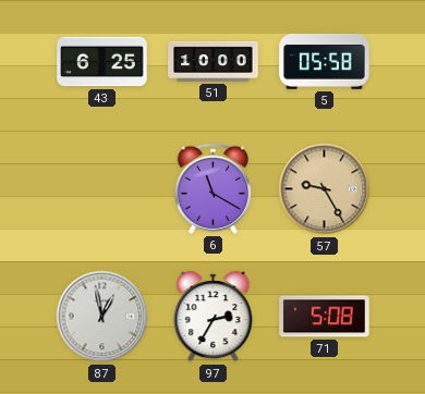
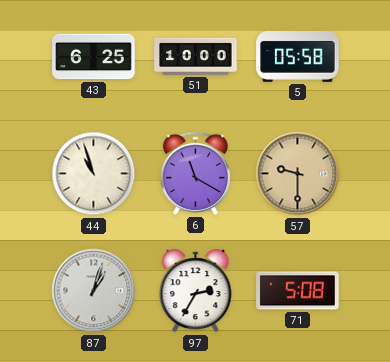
44: none -> 10:57
57: 9:25 -> 9:30
87: 12:58 -> 1:03
